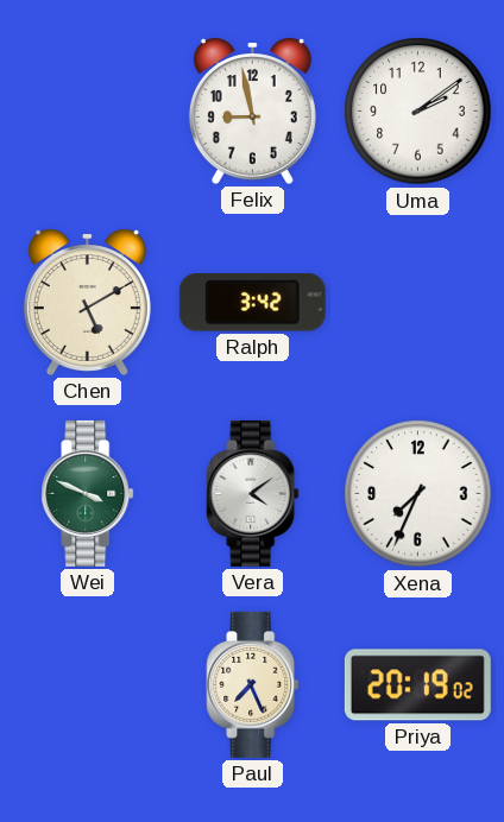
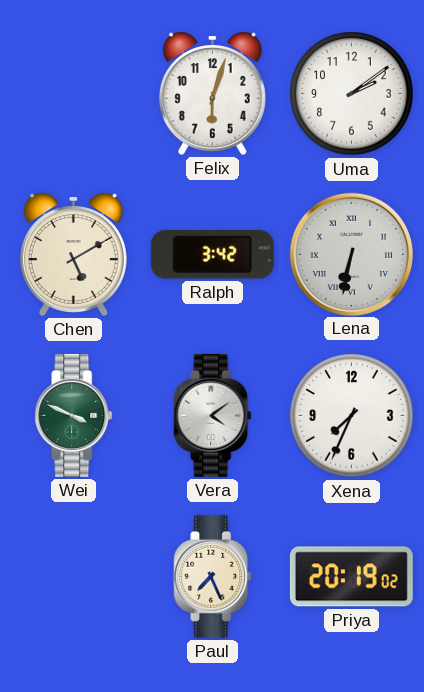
Felix: 8:58 -> 6:03
Lena: none -> 6:32
